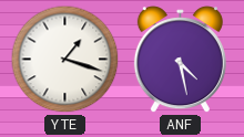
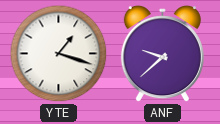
ANF: 4:28 -> 9:38
